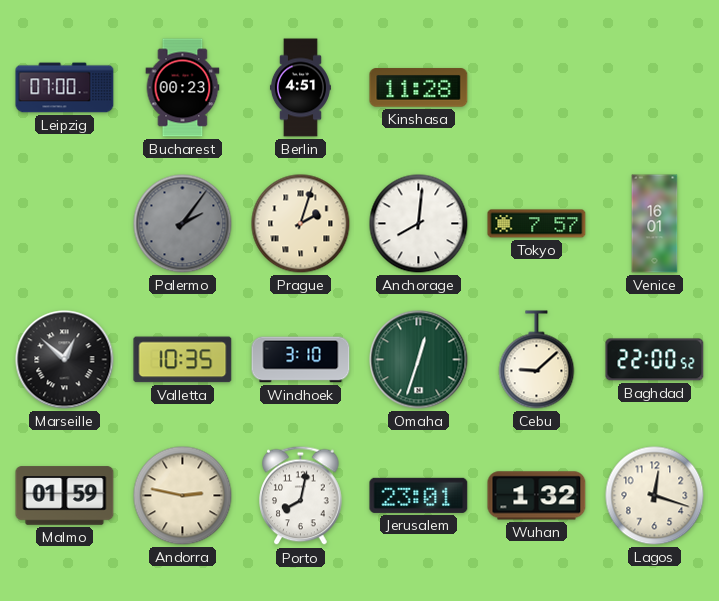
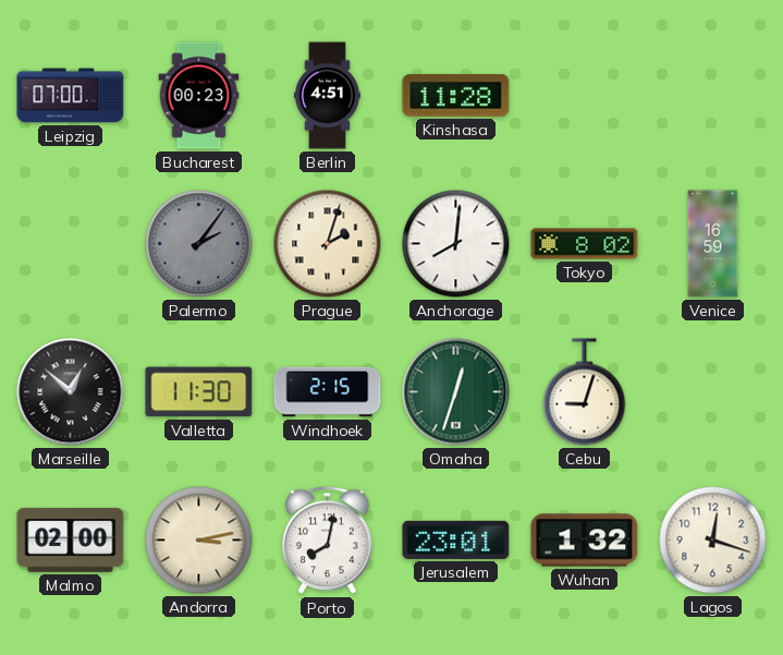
Tokyo: 7:57 -> 8:02
Venice: 16:01 -> 16:59
Valletta: 10:35 -> 11:30
Windhoek: 3:10 -> 2:15
Cebu: 9:08 -> 9:03
Baghdad: 22:00 -> none
Malmo: 01:59 -> 02:00
Andorra: 2:47 -> 3:13
